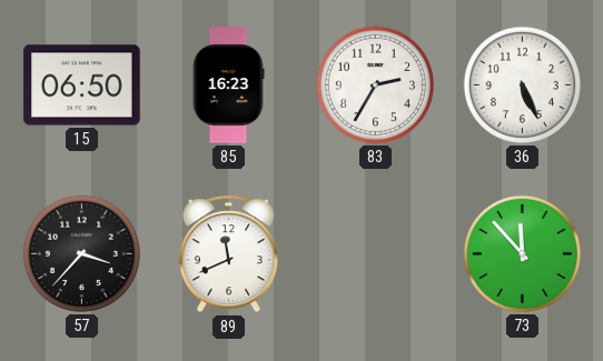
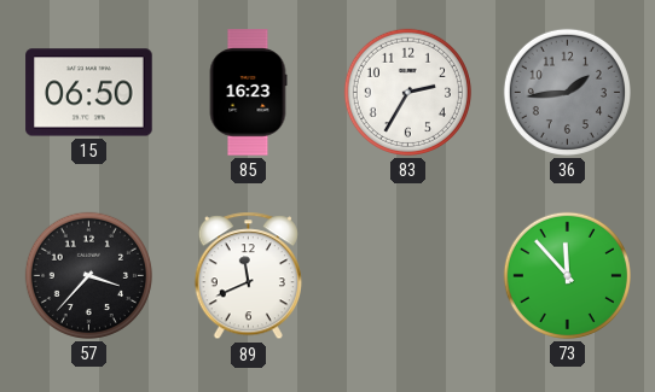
36: 5:26 -> 1:44
36 dial: white -> grey
